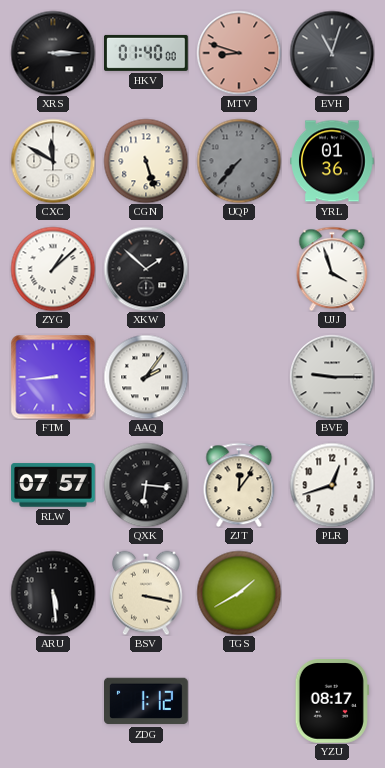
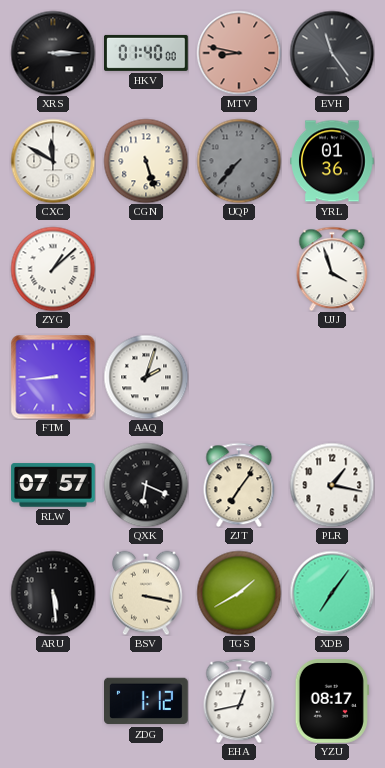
MTV: 8:48 -> 8:47
EVH: 11:03 -> 11:24
XKW: 1:52 -> none
AAQ: 2:06 -> 2:03
BVE: 9:15 -> none
QXK: 6:16 -> 6:19
ZJT: 12:06 -> 7:06
PLR: 12:42 -> 1:17
XDB: none -> 7:06
EHA: none -> 12:43
